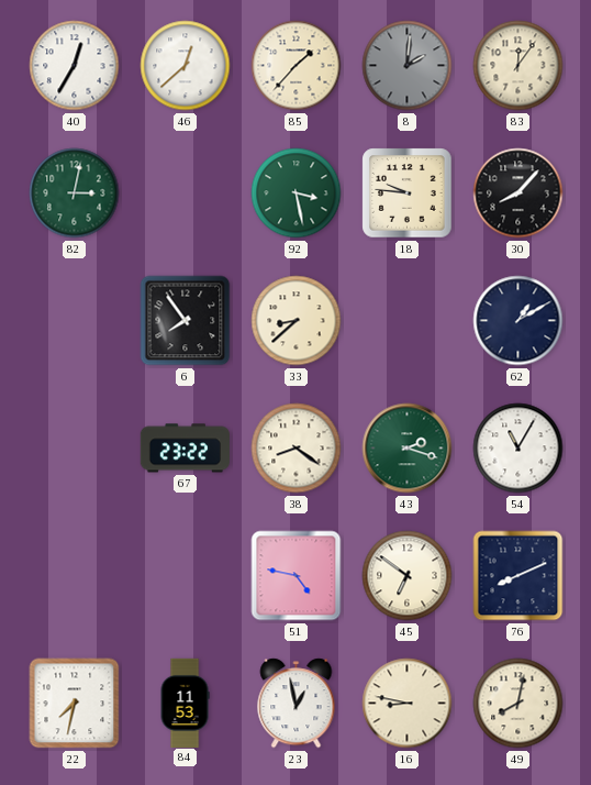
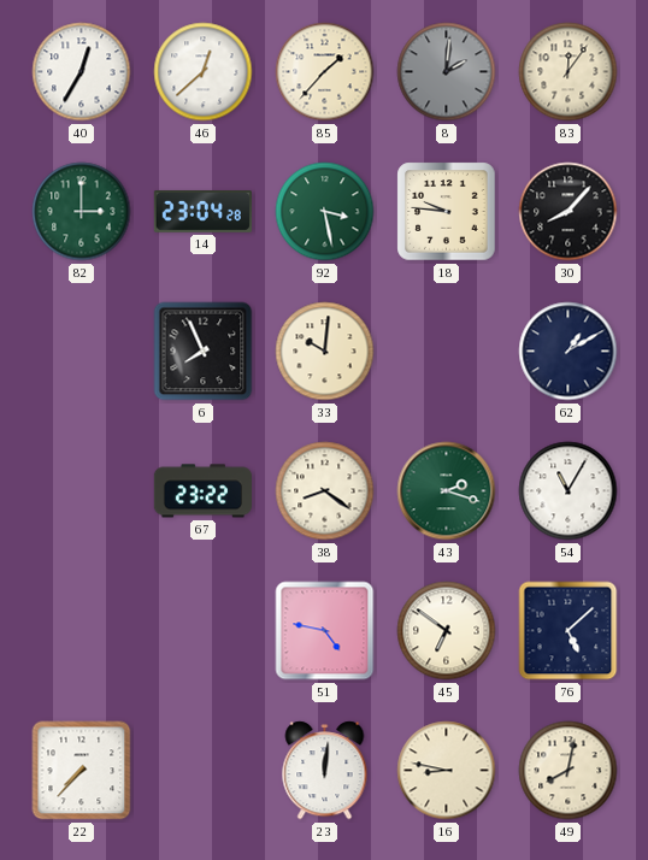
82: 3:02 -> 3:00
14: none -> 23:04
6: 7:54 -> 7:56
33: 8:38 -> 10:01
76: 8:11 -> 5:08
22: 7:32 -> 7:37
84: 11:53 -> none
23: 12:58 -> 12:01
